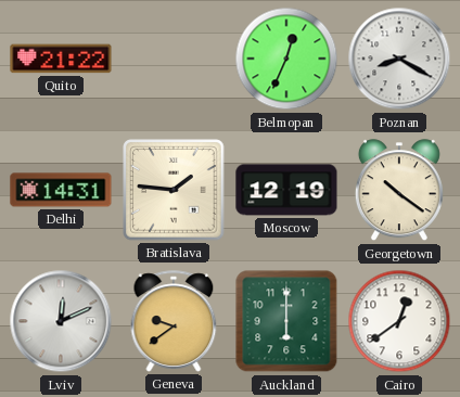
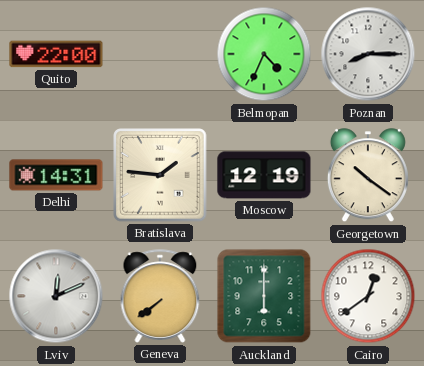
Quito: 21:22 -> 22:00
Belmopan: 12:34 -> 4:34
Poznan: 8:20 -> 8:15
Geneva: 9:39 -> 7:39
